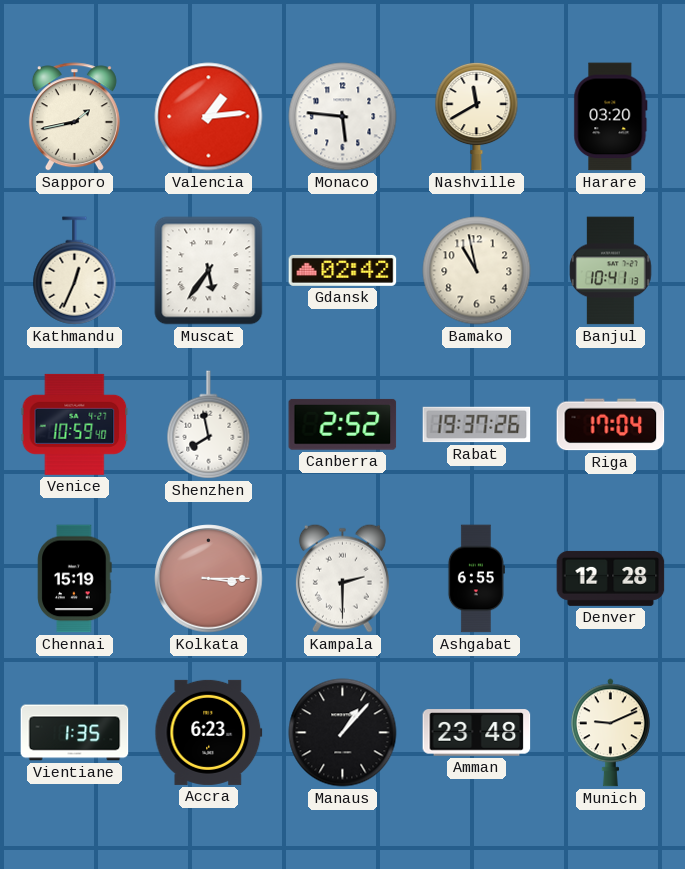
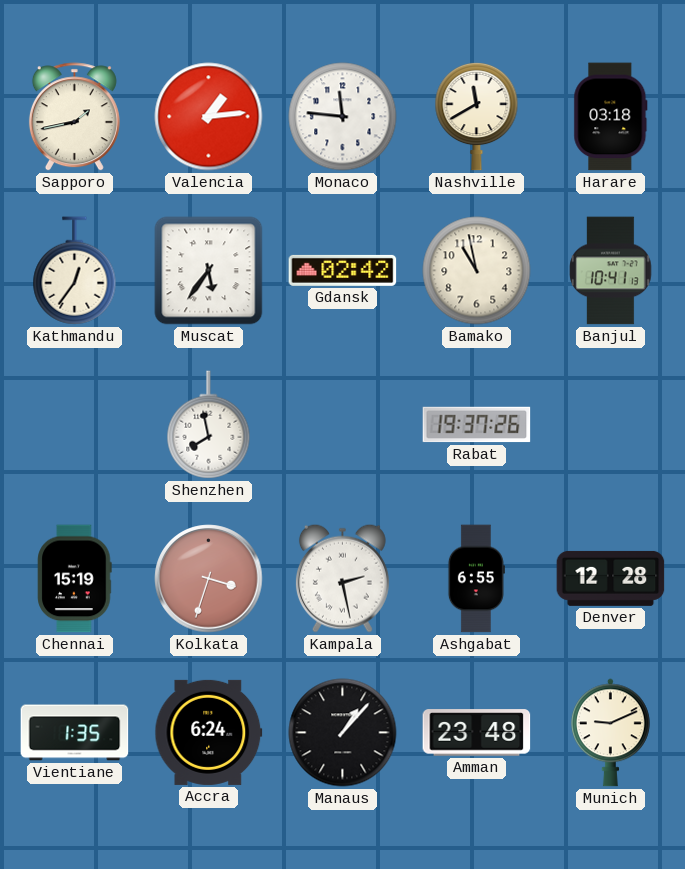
Monaco: 5:46 -> 11:46
Harare: 03:20 -> 03:18
Kathmandu: 12:34 -> 12:36
Venice: 10:59 -> none
Canberra: 2:52 -> none
Riga: 17:04 -> none
Kolkata: 3:15 -> 3:33
Kampala: 2:30 -> 2:28
Accra: 6:23 -> 6:24
